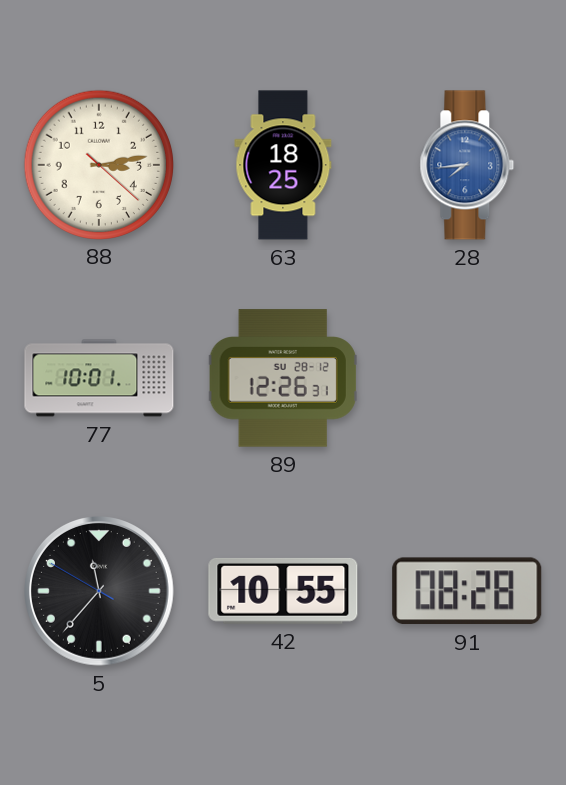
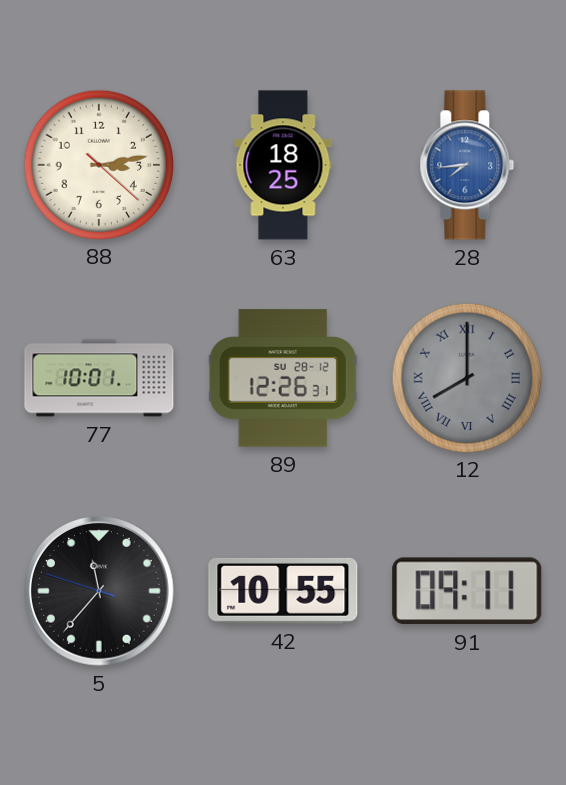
12: none -> 8:00
5: 11:36:50 -> 11:36:48
91: 08:28 -> 09:11
